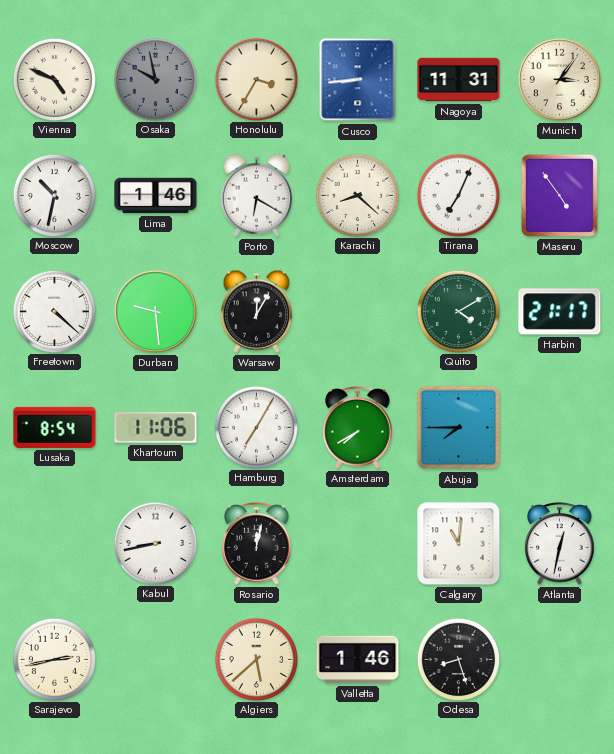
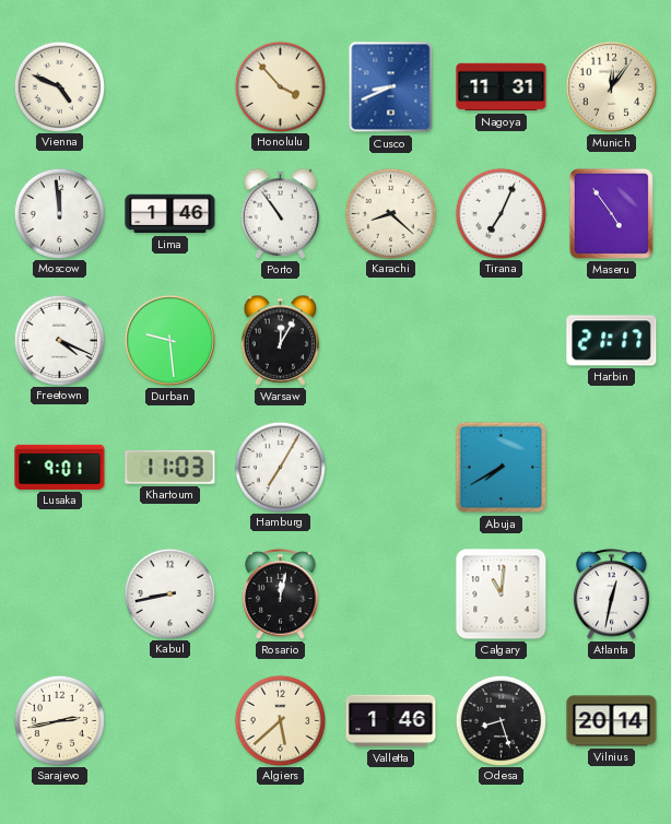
Osaka: 9:58 -> none
Honolulu: 3:35 -> 3:53
Cusco: 8:44 -> 8:41
Munich: 3:06 -> 12:06
Moscow: 10:32 -> 11:59
Porto: 6:20 -> 10:54
Freetown: 4:22 -> 4:19
Quito: 4:10 -> none
Lusaka: 8:54 -> 9:01
Khartoum: 11:06 -> 11:03
Amsterdam: 7:40 -> none
Abuja: 7:45 -> 7:40
Vilnius: none -> 20:14
